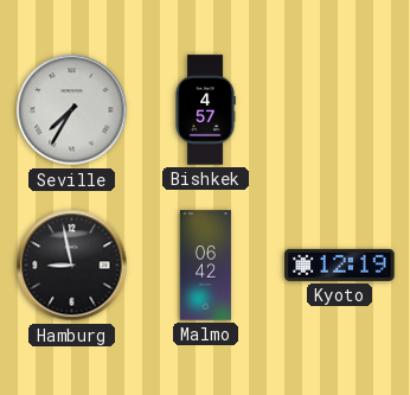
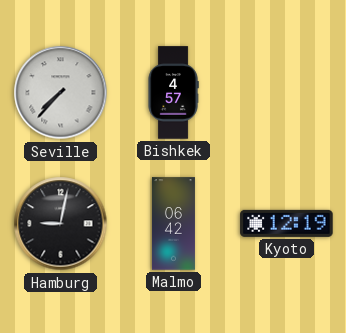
Seville: 7:35 -> 7:37
Hamburg: 8:58 -> 9:02
